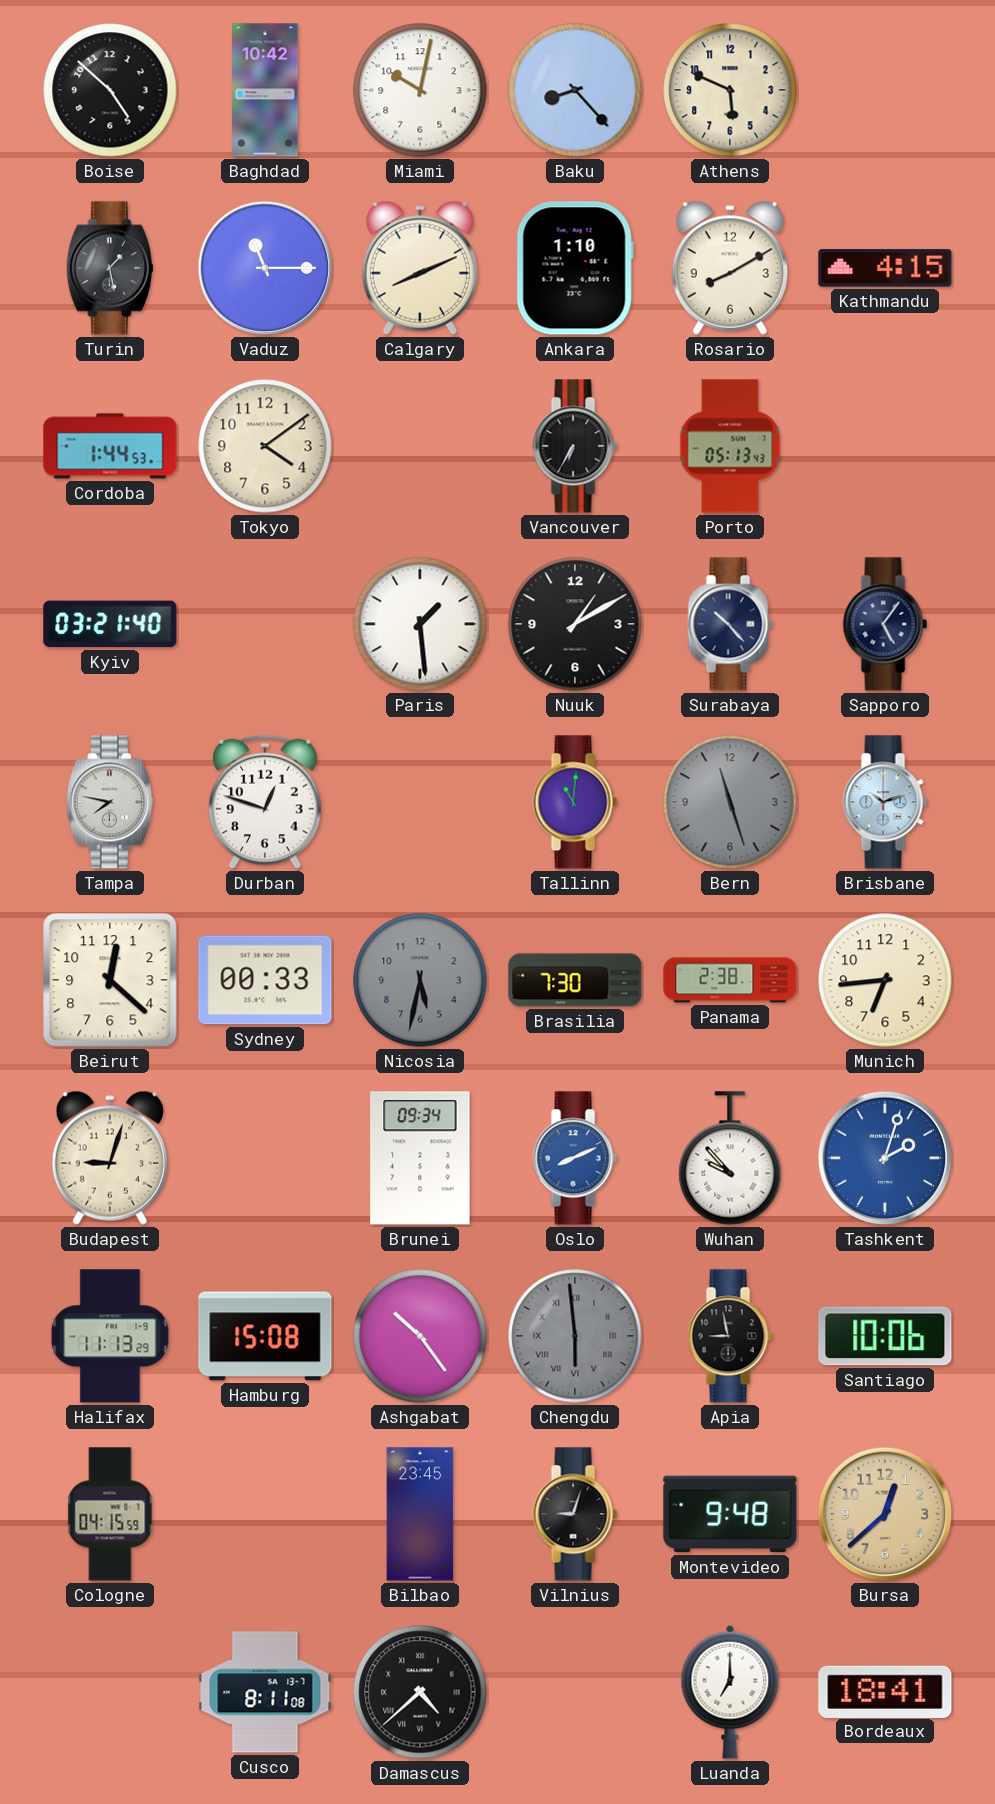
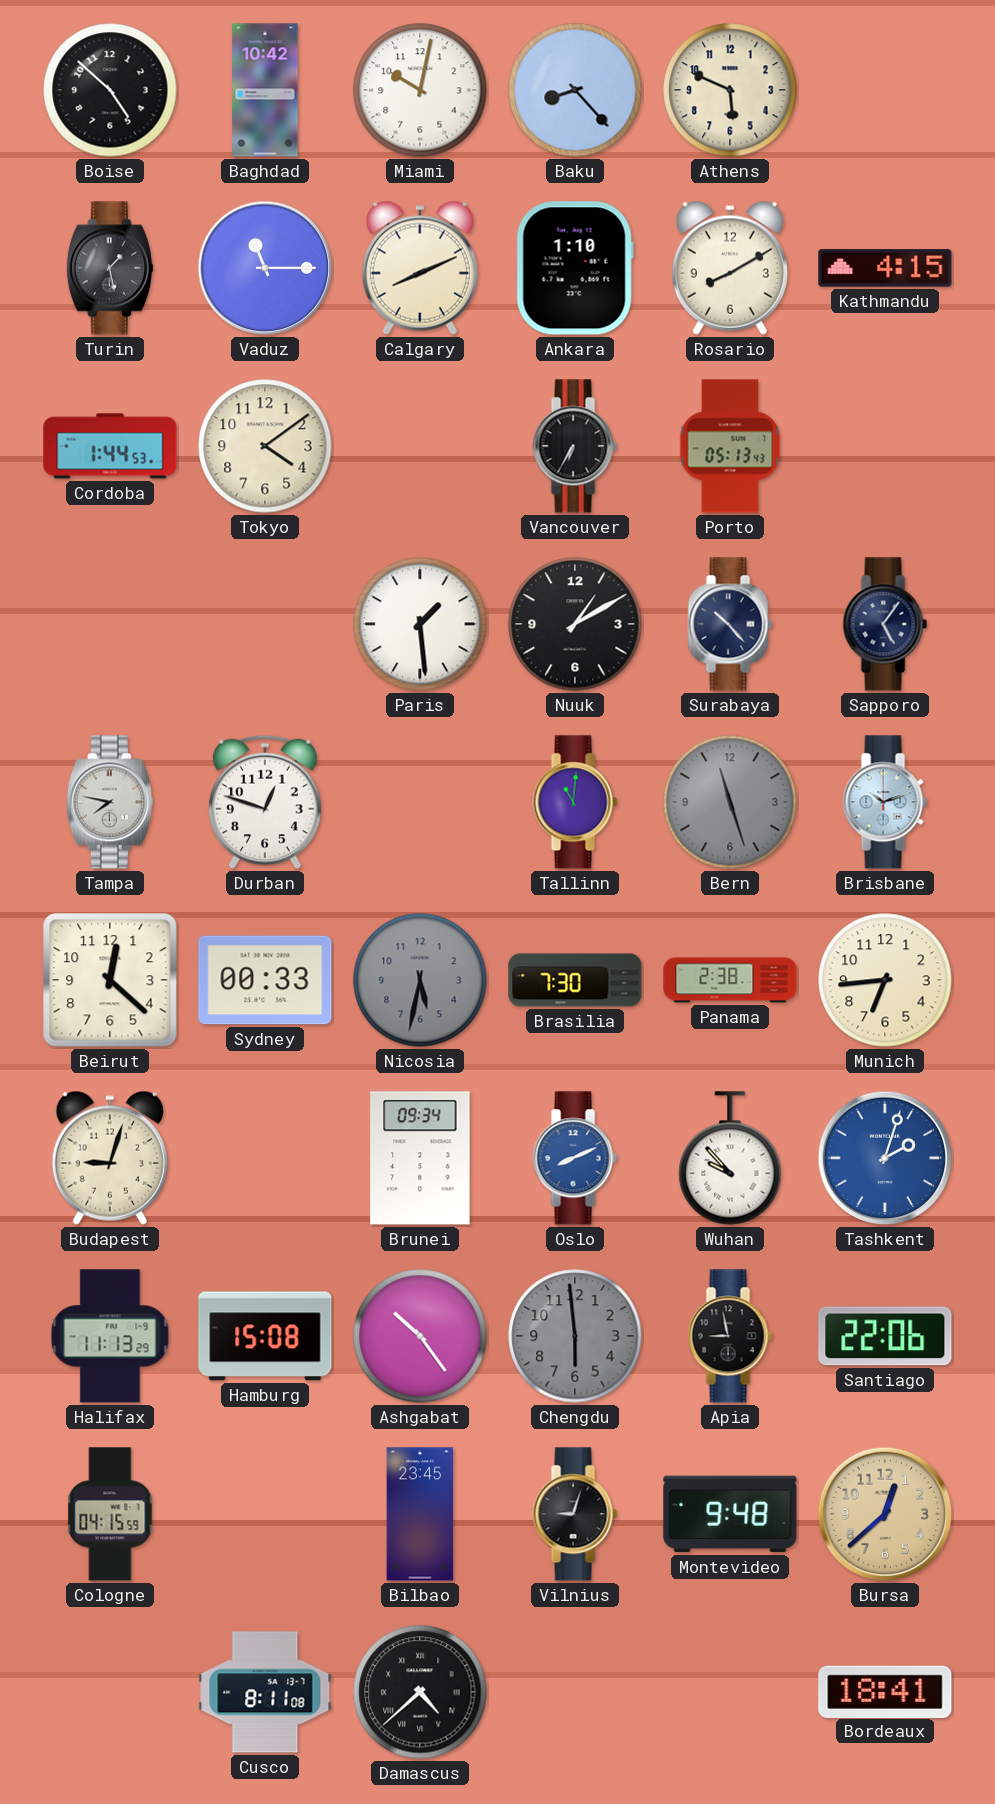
Kyiv: 03:21 -> none
Chengdu numerals: Roman -> Arabic
Santiago: 10:06 -> 22:06
Luanda: 7:00 -> none
